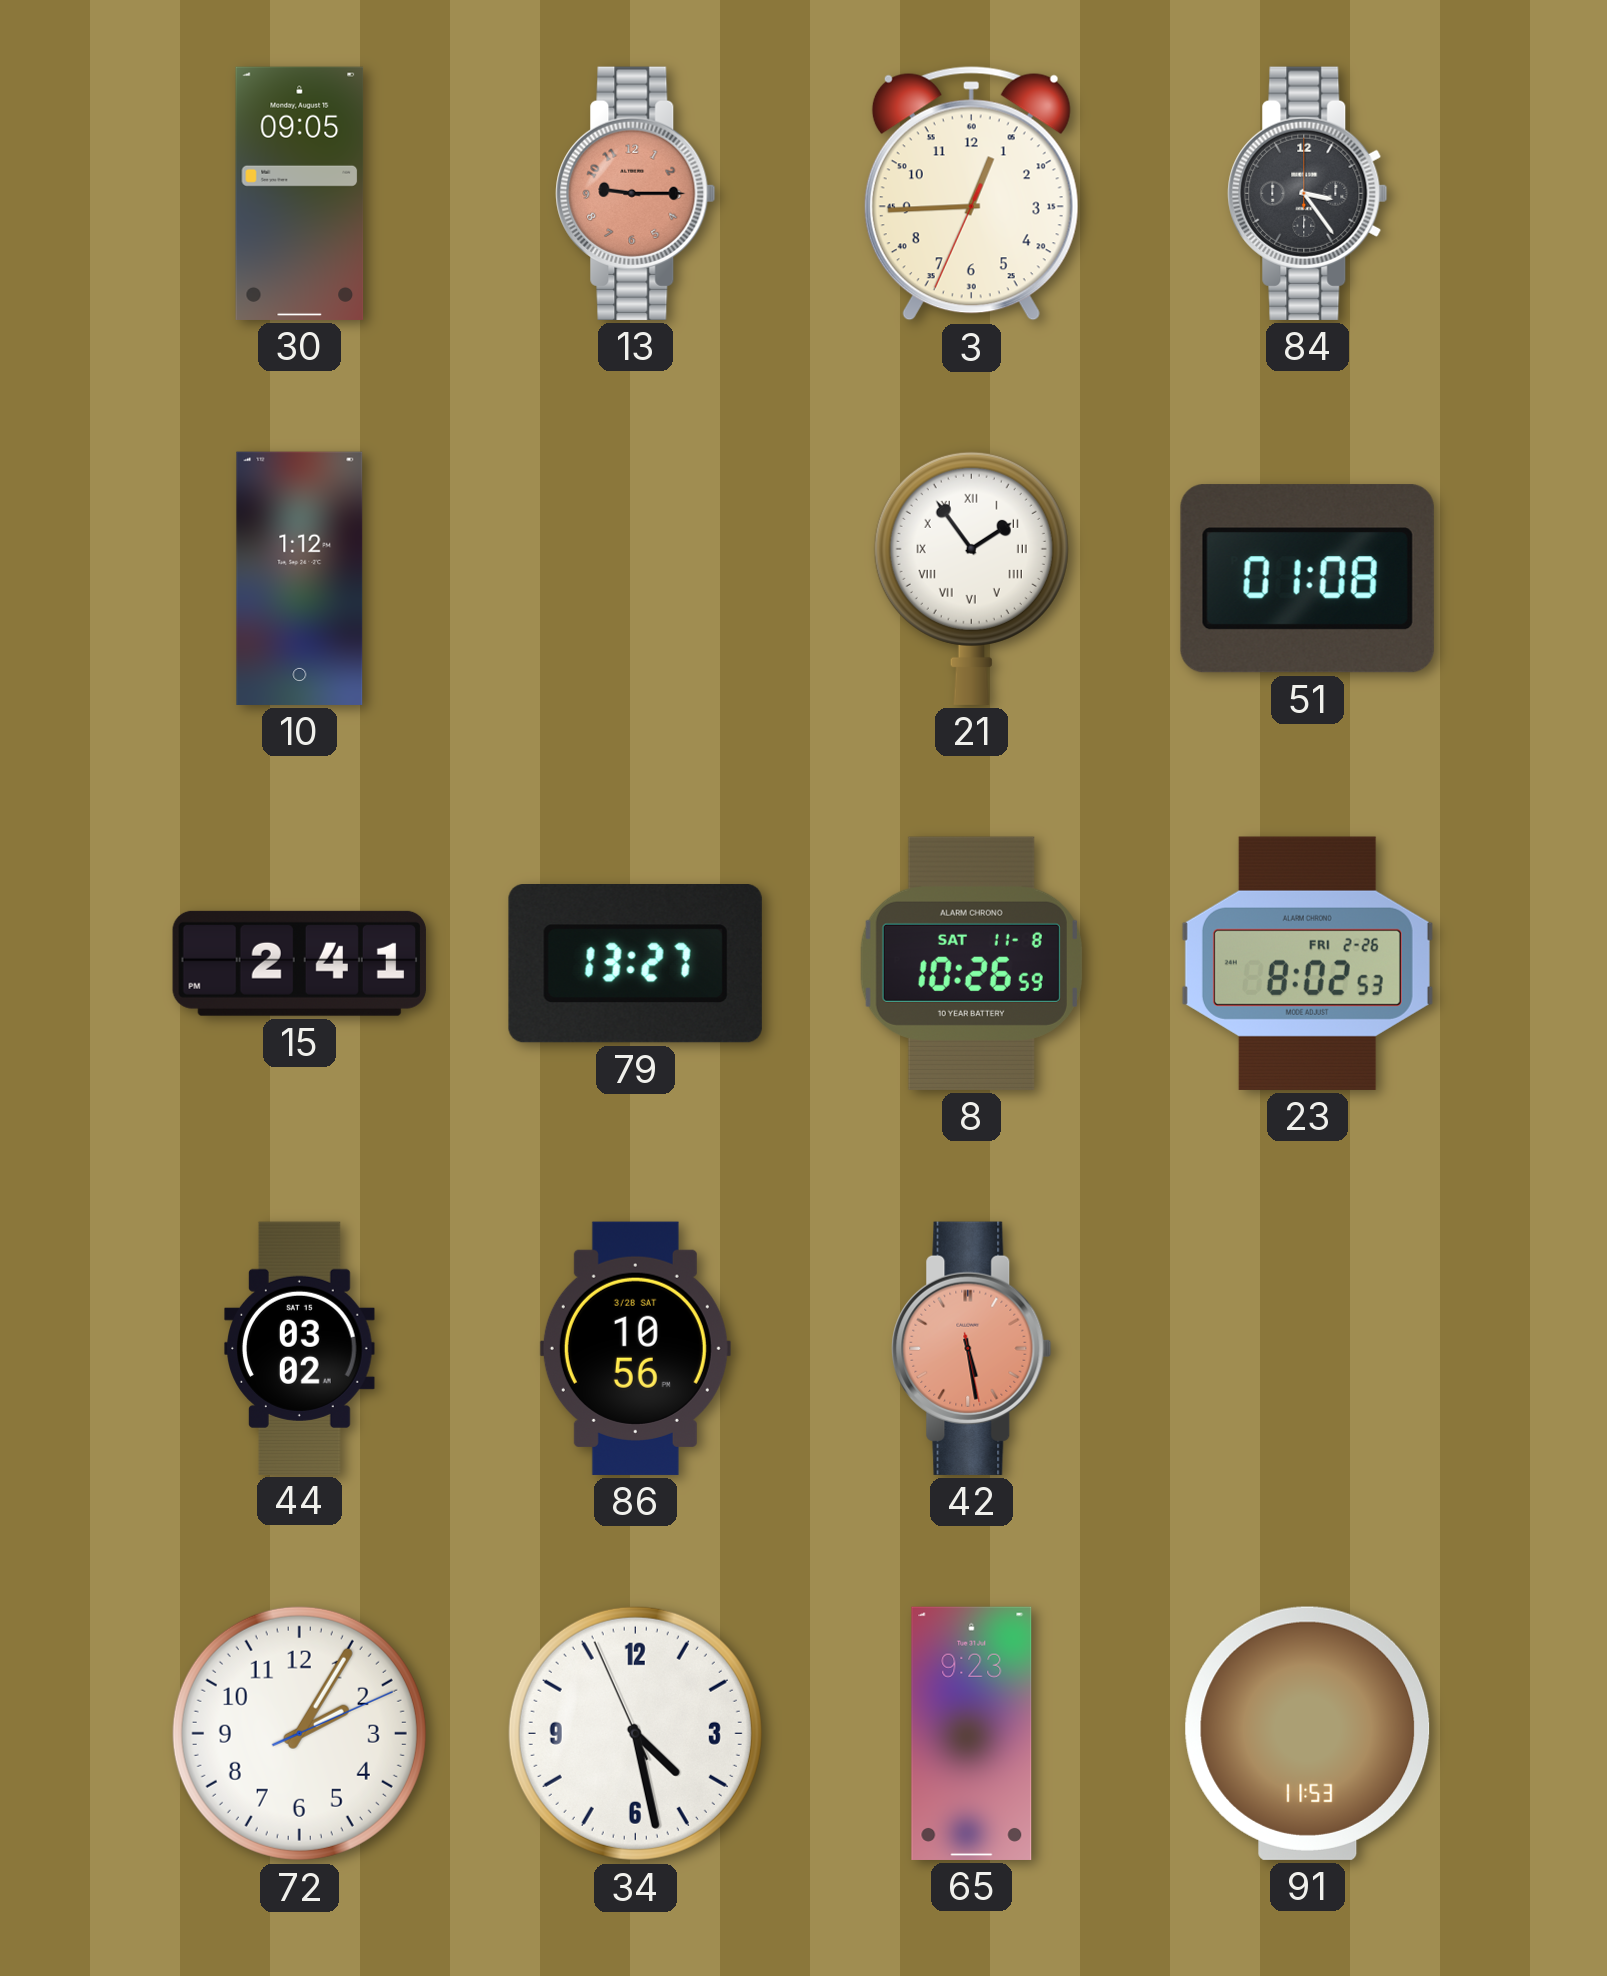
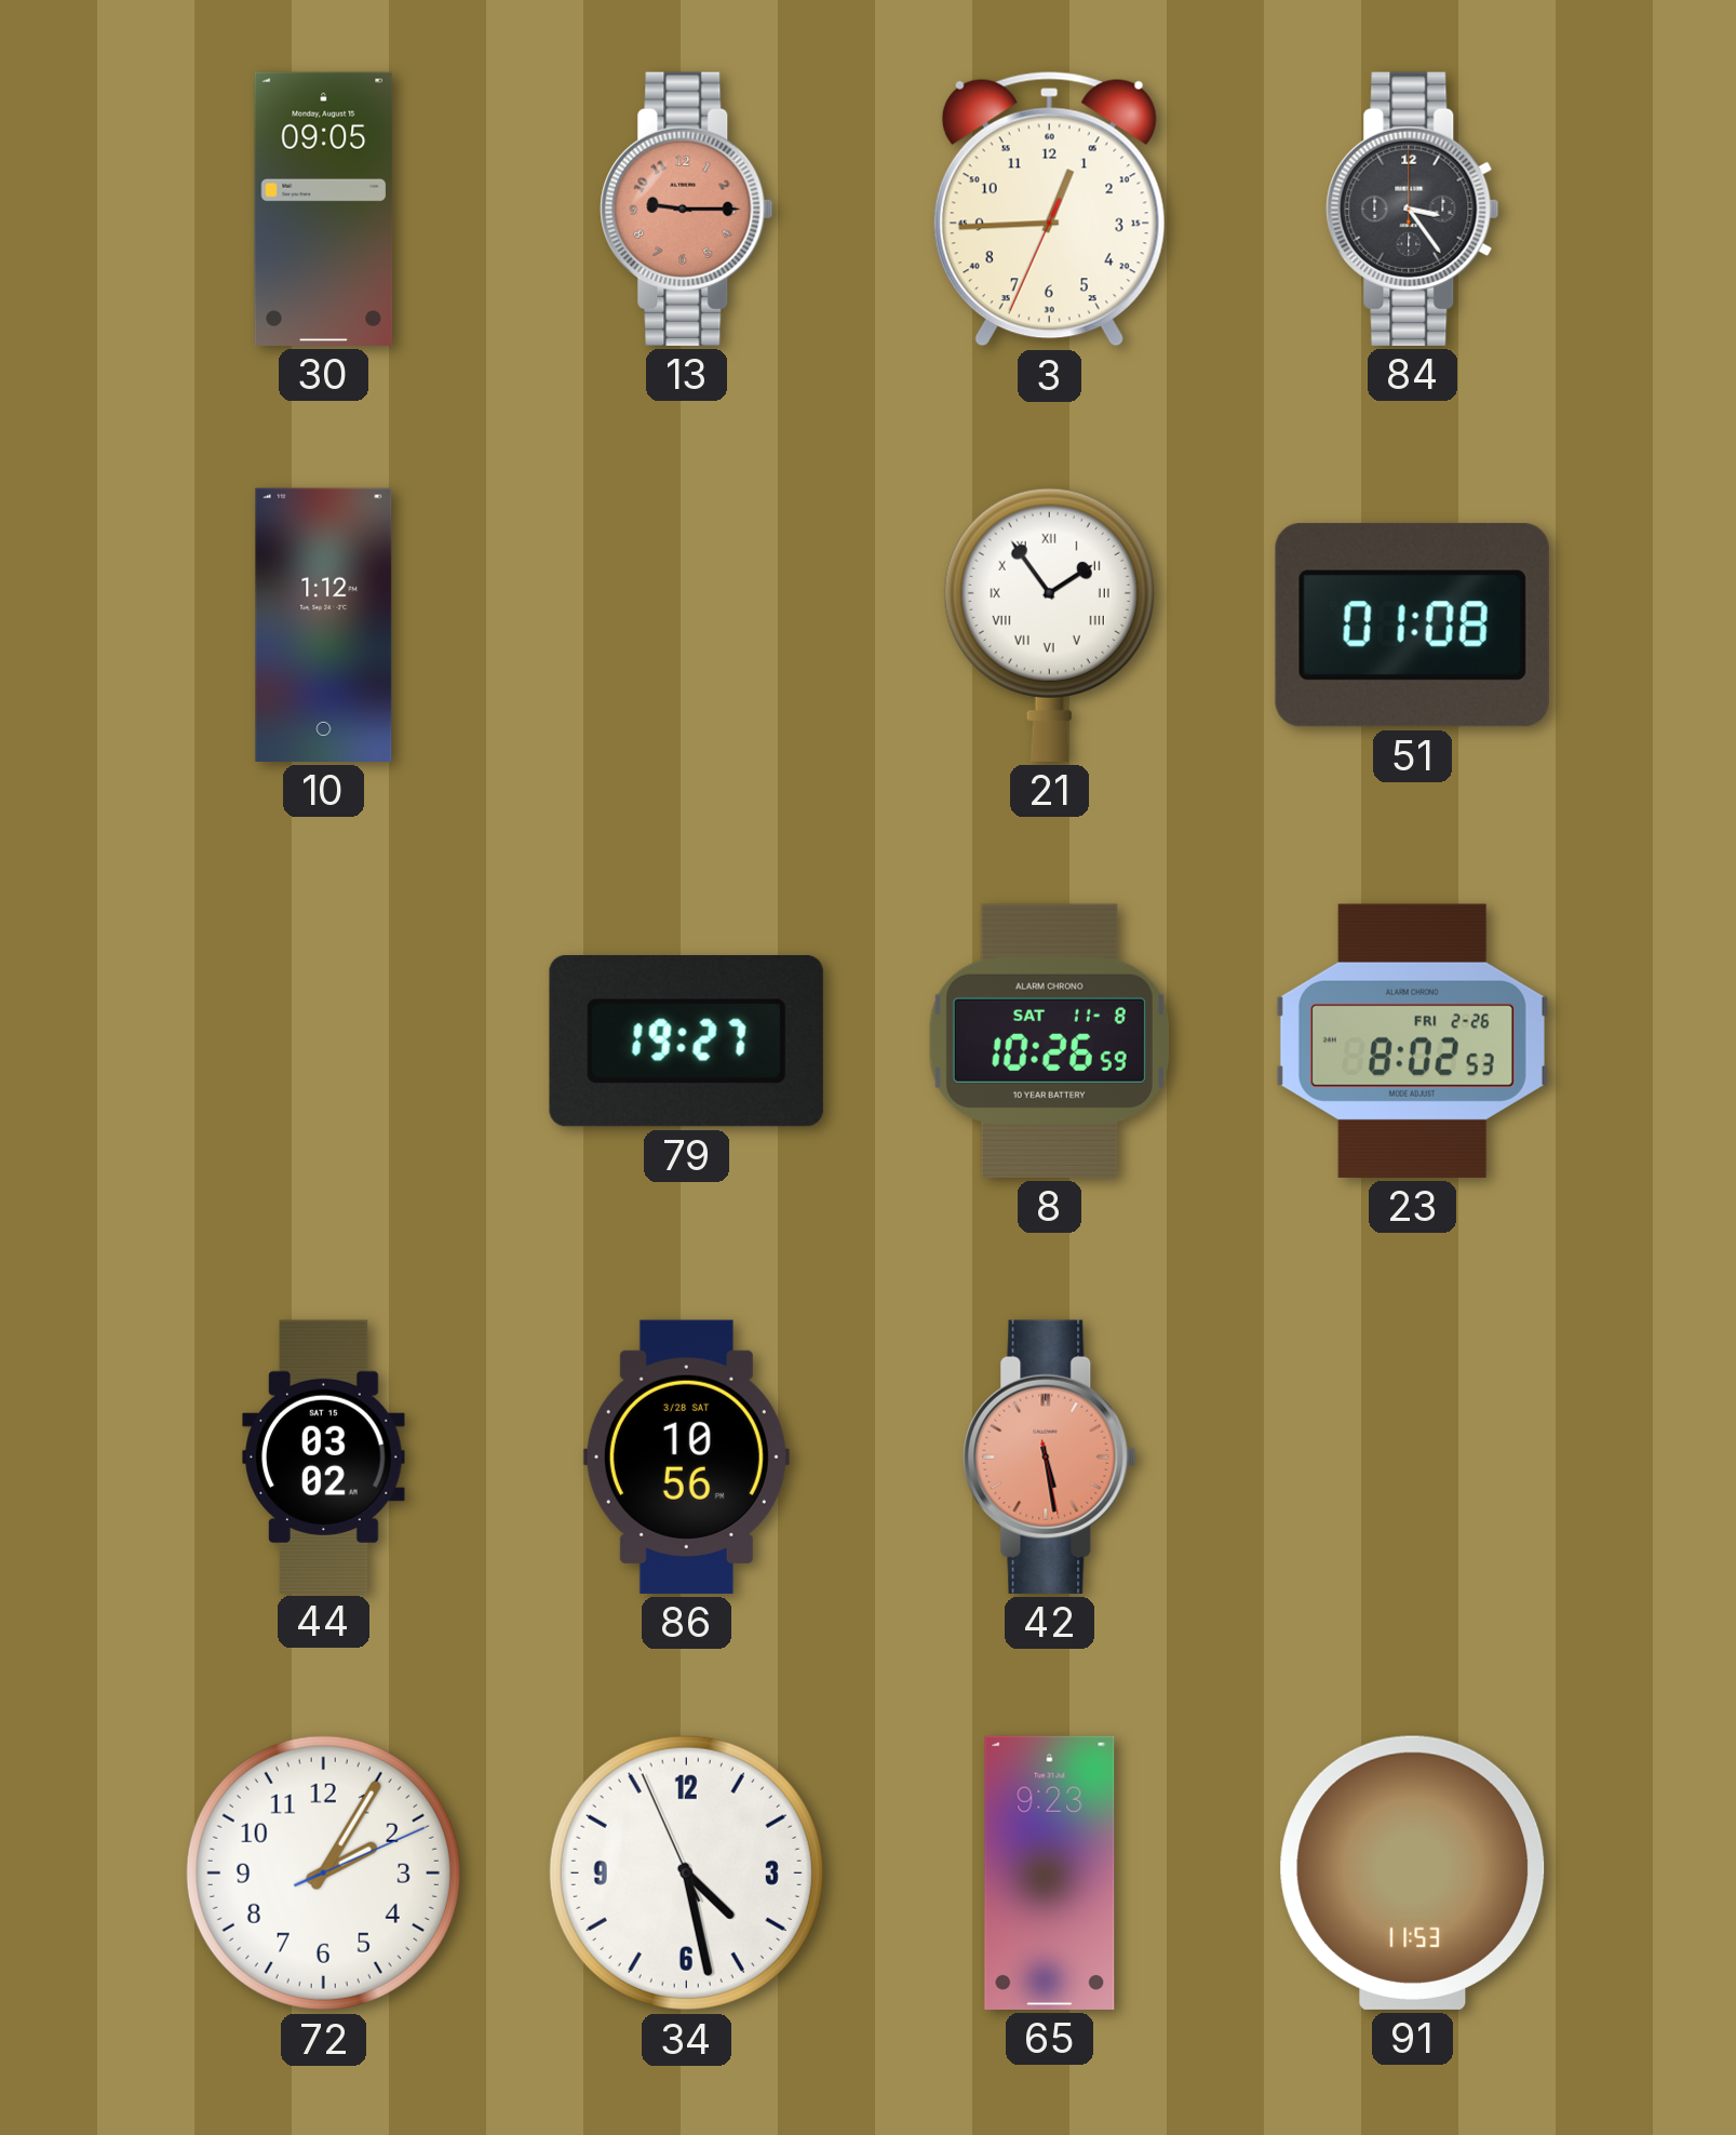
15: 2:41 -> none
79: 13:27 -> 19:27
